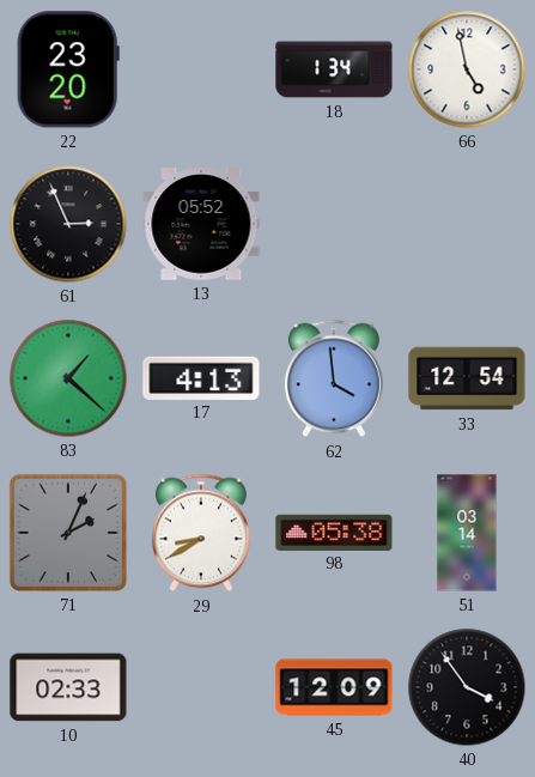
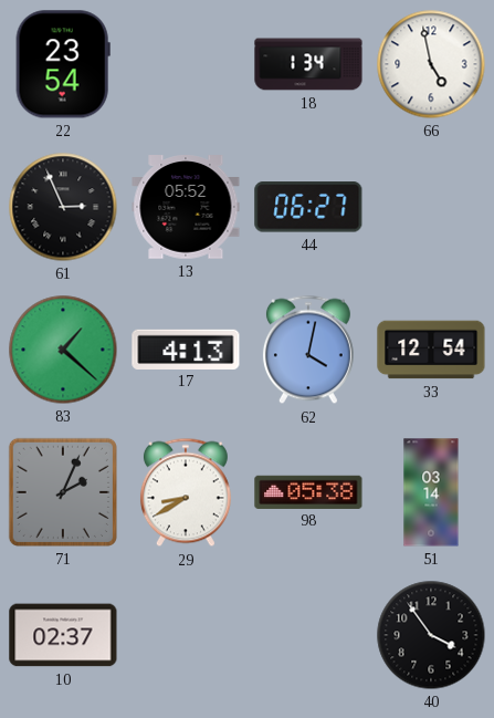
22: 23:20 -> 23:54
44: none -> 06:27
62: 3:59 -> 4:02
10: 02:33 -> 02:37
45: 12:09 -> none
